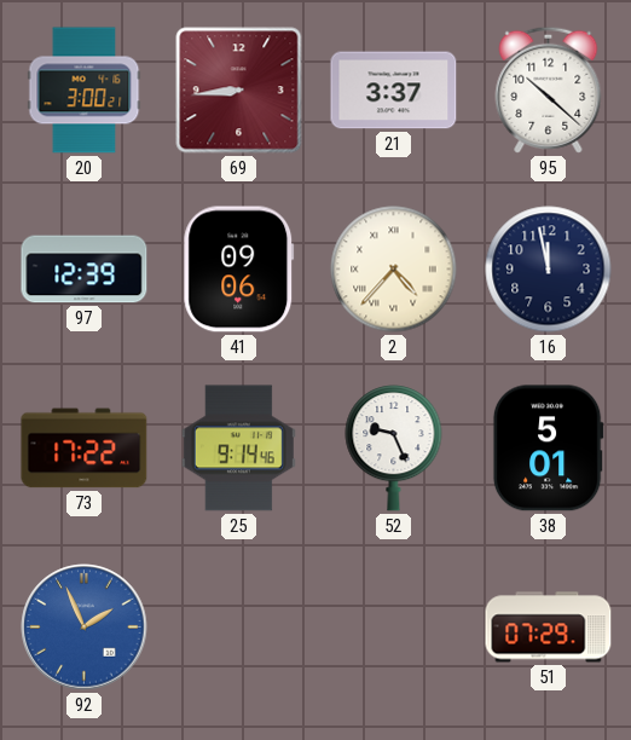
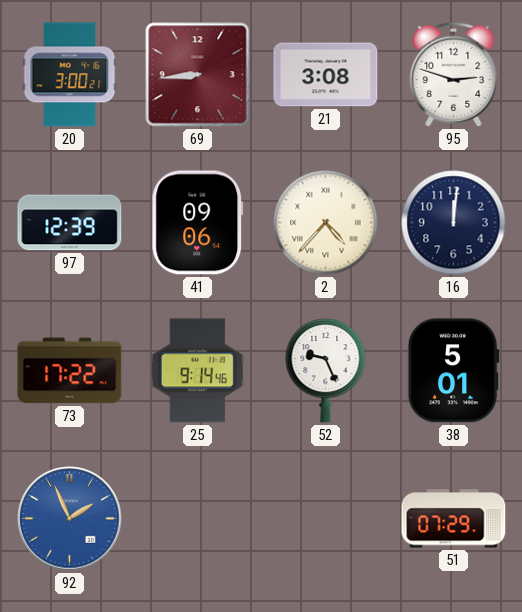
21: 3:37 -> 3:08
95: 10:22 -> 2:48
16: 11:58 -> 12:01
